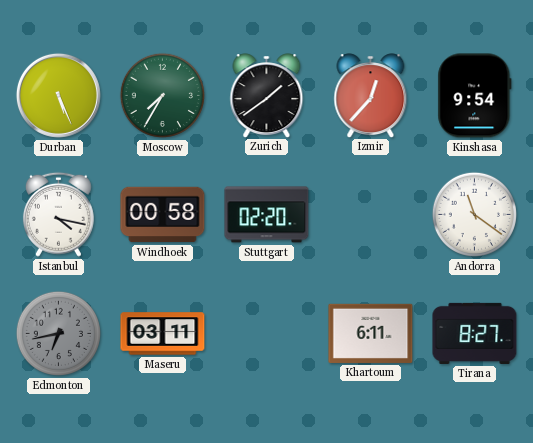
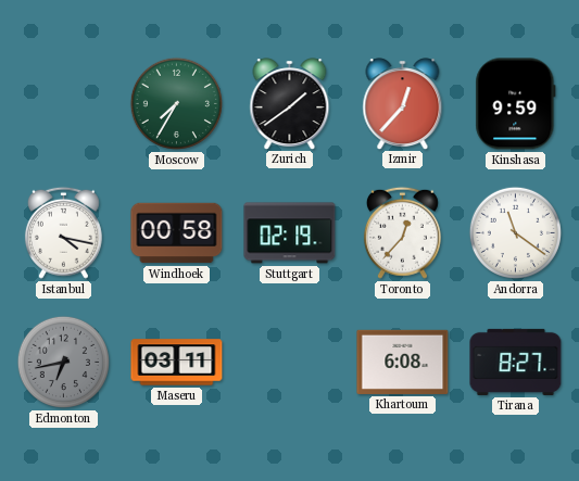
Durban: 5:26 -> none
Kinshasa: 9:54 -> 9:59
Stuttgart: 02:20 -> 02:19
Toronto: none -> 12:37
Khartoum: 6:11 -> 6:08
